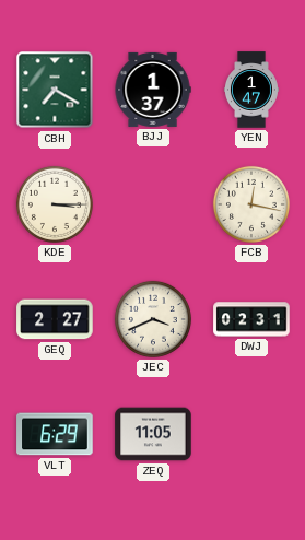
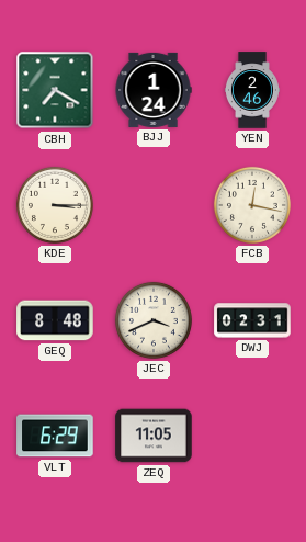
BJJ: 1:37 -> 1:24
YEN: 1:47 -> 2:46
GEQ: 2:27 -> 8:48
